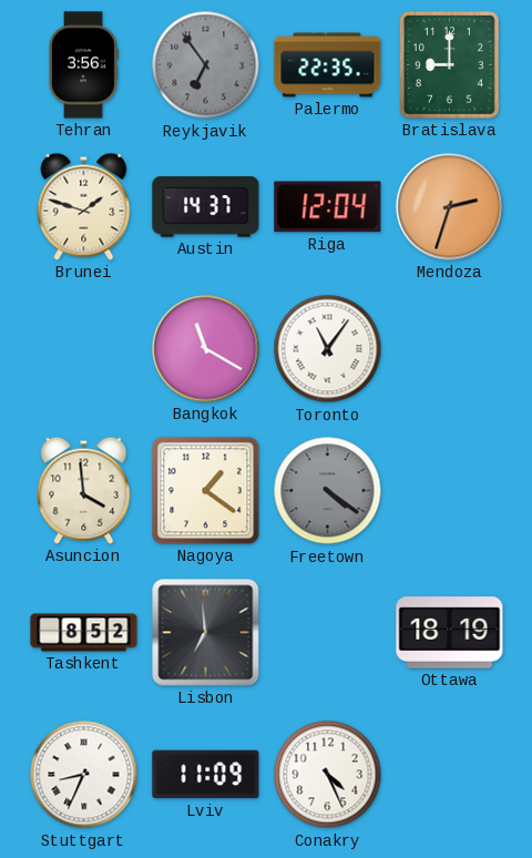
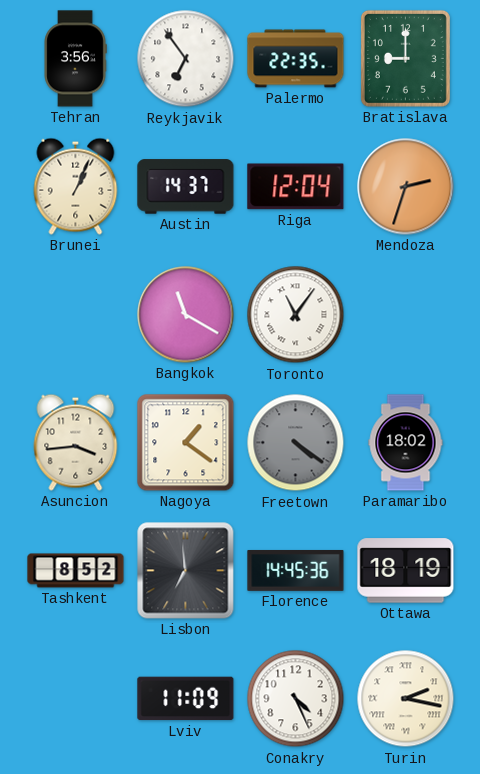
Reykjavik dial: grey -> white
Brunei: 1:48 -> 1:04
Asuncion: 3:59 -> 3:44
Paramaribo: none -> 18:02
Florence: none -> 14:45
Stuttgart: 8:34 -> none
Turin: none -> 2:17
